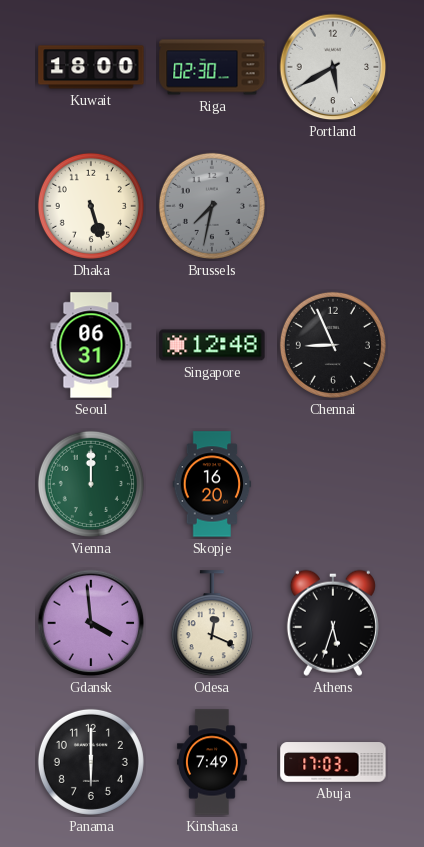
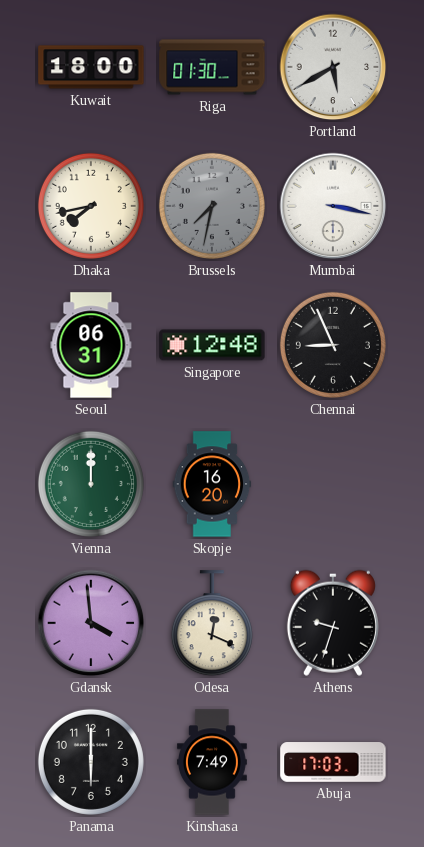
Riga: 02:30 -> 01:30
Dhaka: 5:27 -> 7:43
Mumbai: none -> 3:17
Athens: 5:33 -> 9:33
